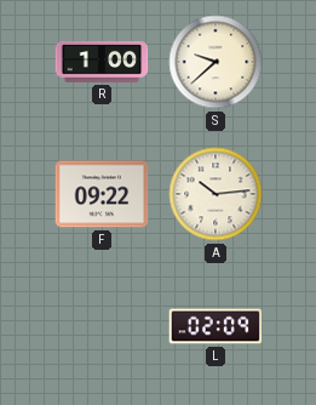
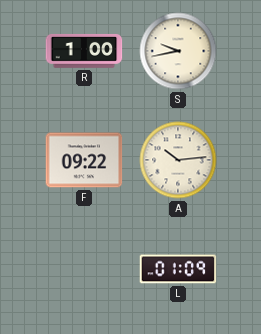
S: 9:38 -> 9:43
L: 02:09 -> 01:09
